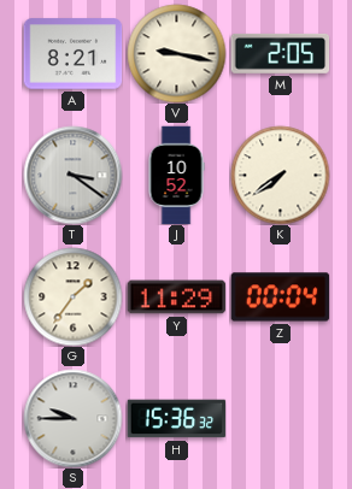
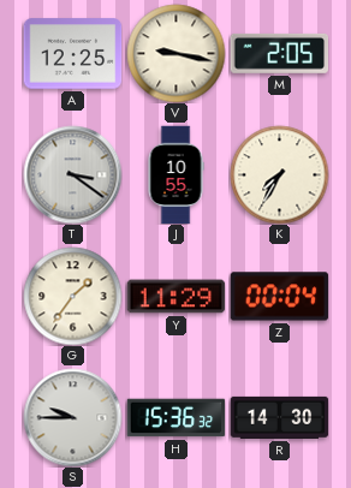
A: 8:21 -> 12:25
J: 10:52 -> 10:55
K: 7:39 -> 7:35
R: none -> 14:30
